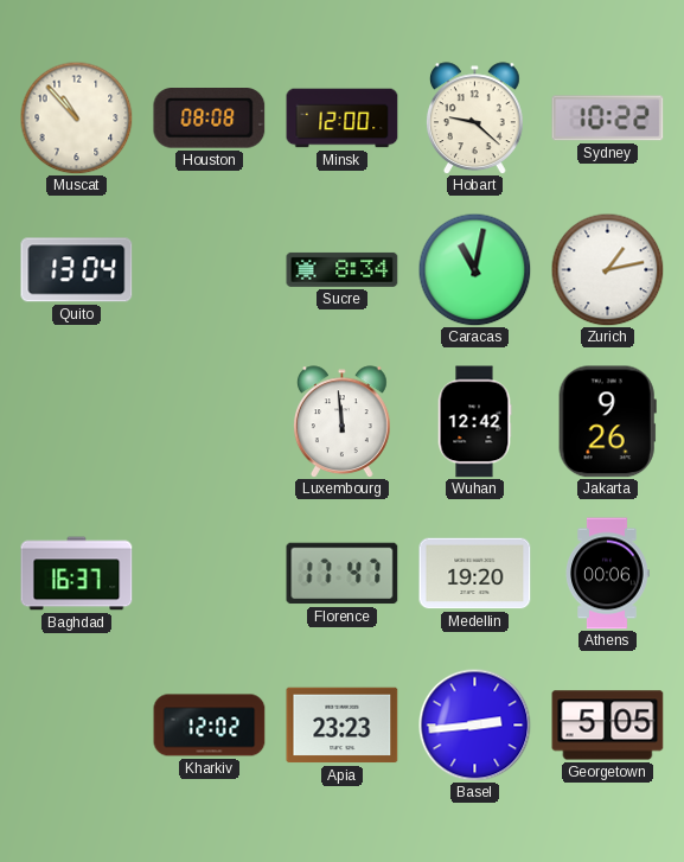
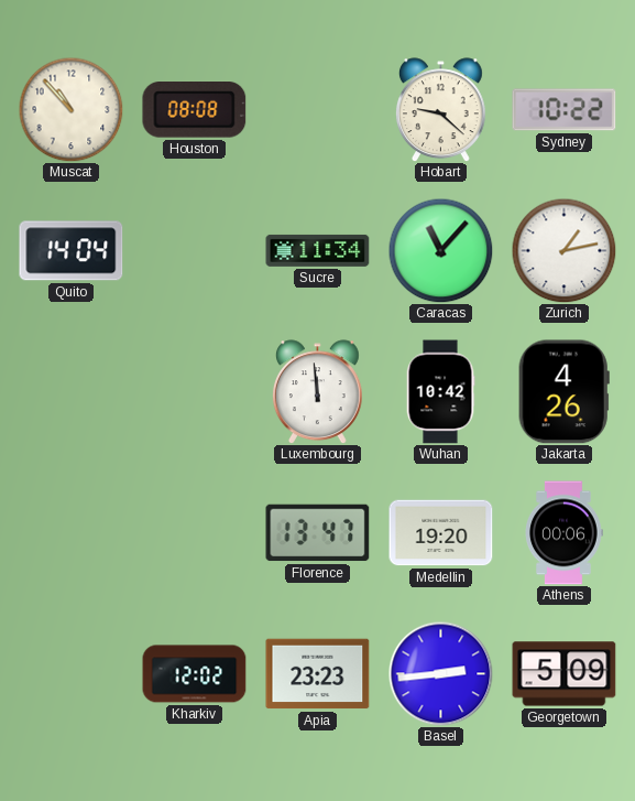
Minsk: 12:00 -> none
Quito: 13:04 -> 14:04
Sucre: 8:34 -> 11:34
Caracas: 11:02 -> 11:07
Wuhan: 12:42 -> 10:42
Jakarta: 9:26 -> 4:26
Baghdad: 16:37 -> none
Florence: 17:47 -> 13:47
Georgetown: 5:05 -> 5:09
